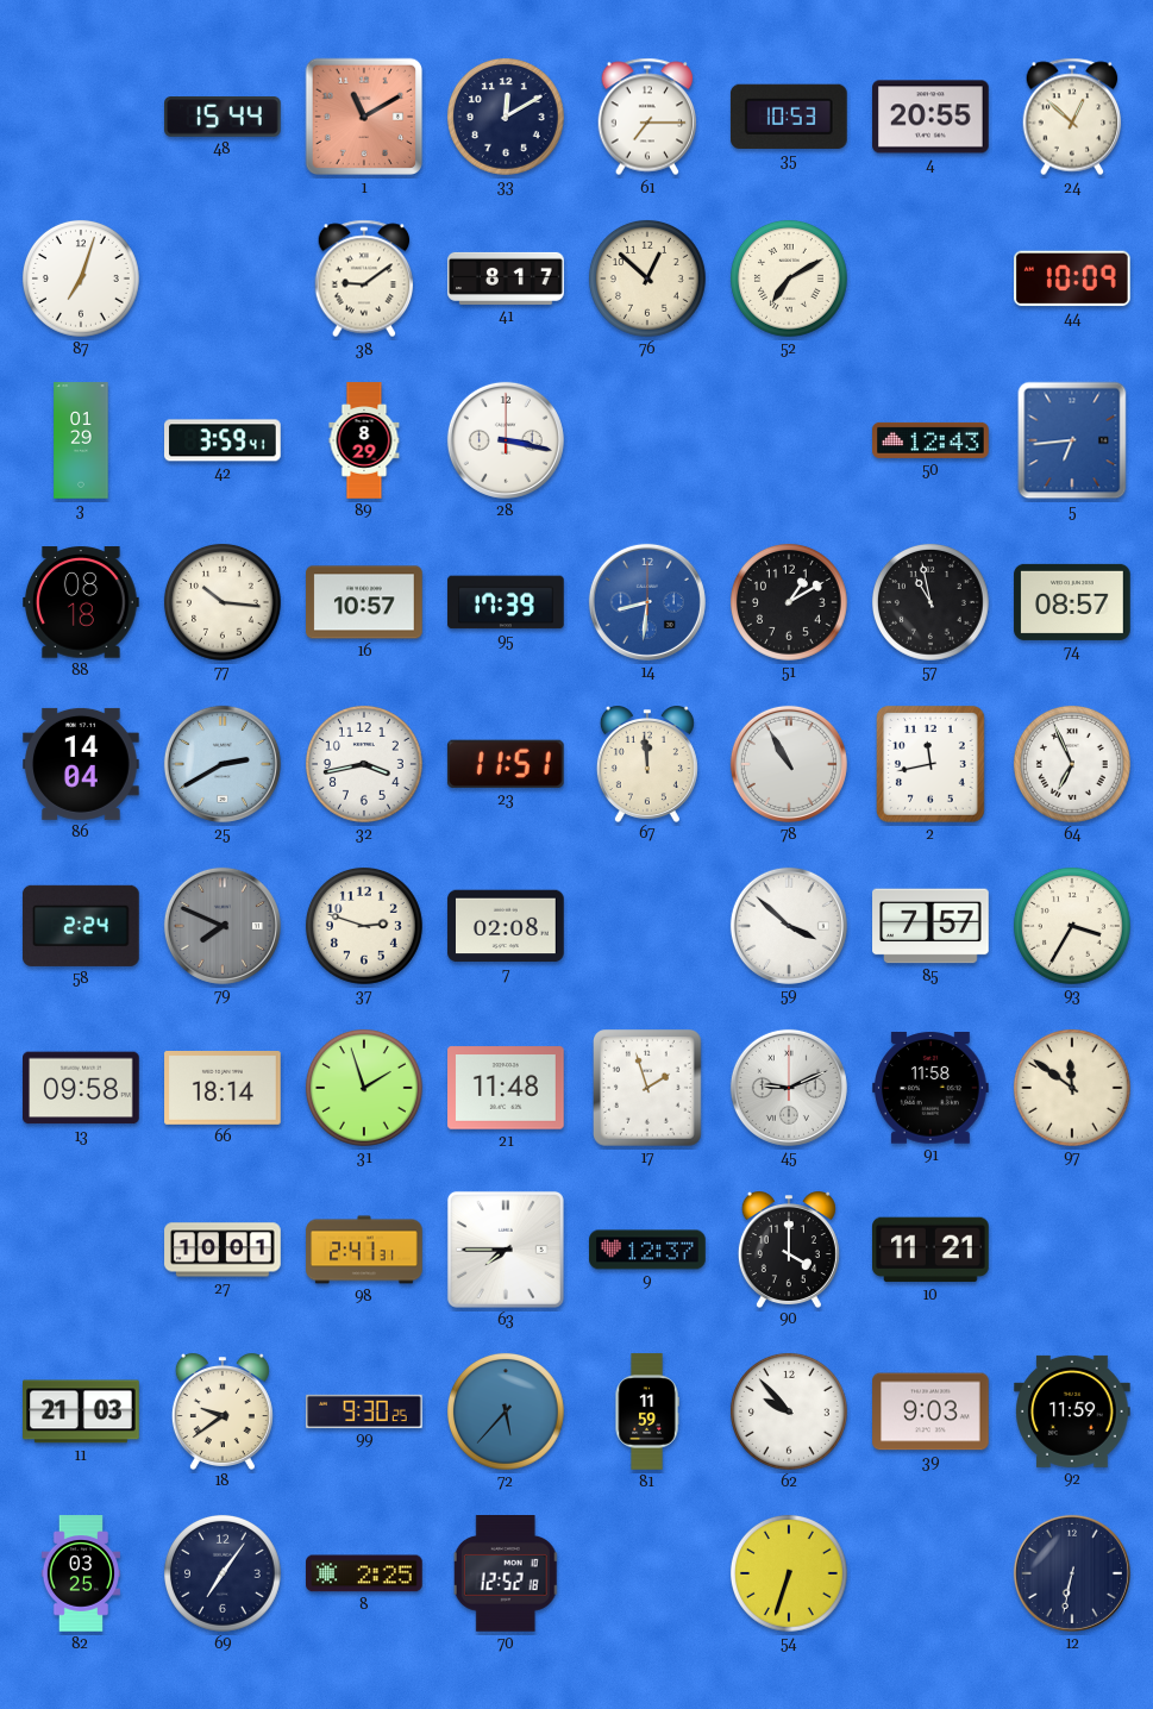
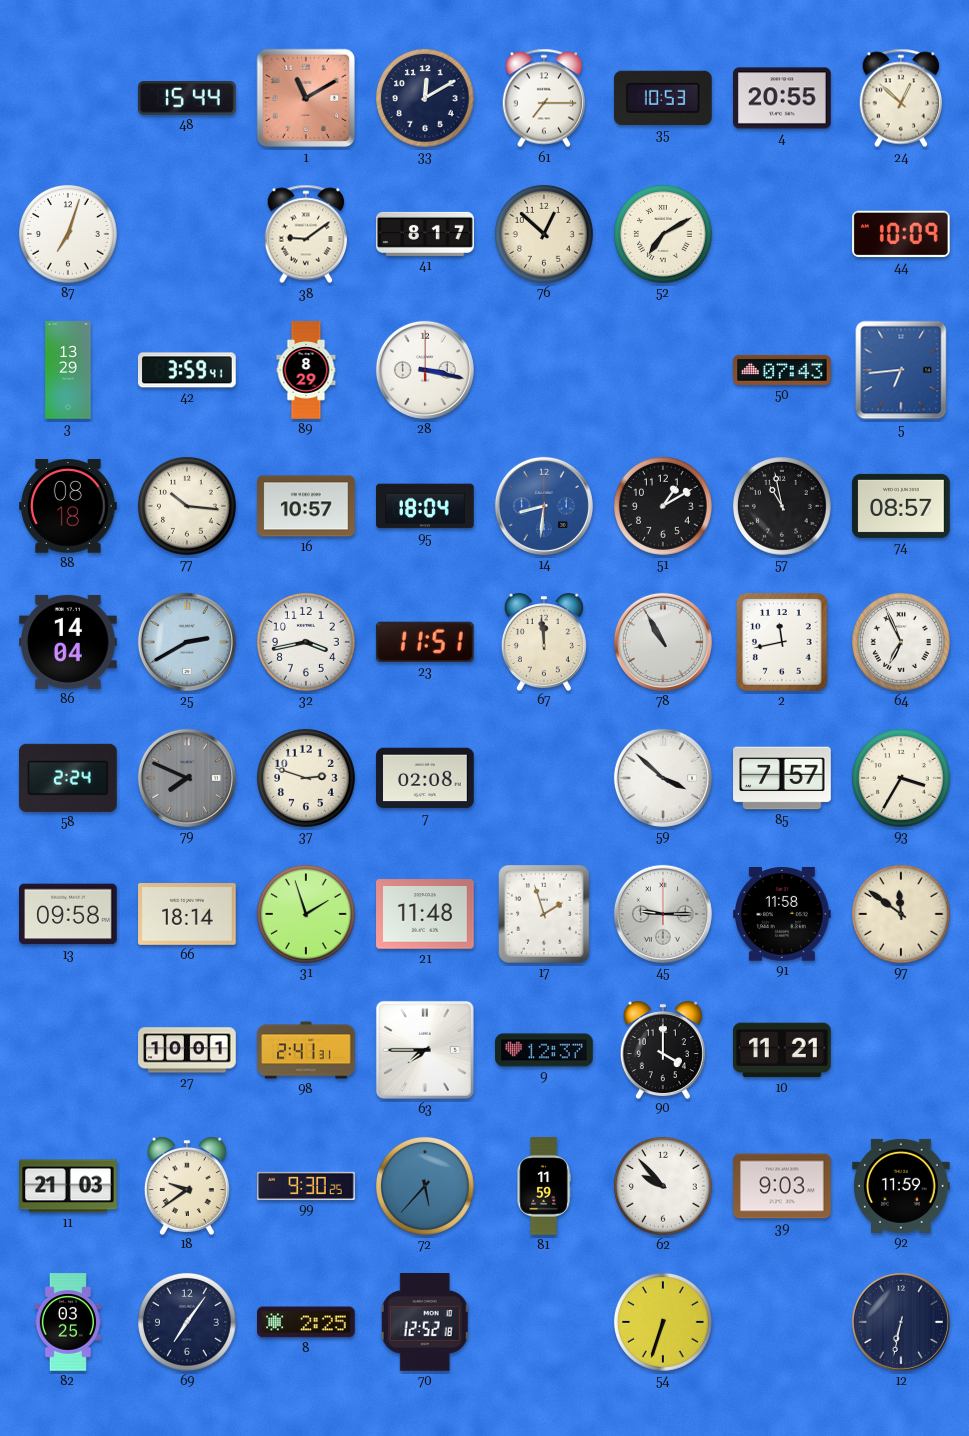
3: 01:29 -> 13:29
50: 12:43 -> 07:43
95: 17:39 -> 18:04
45: 9:11 -> 9:15
